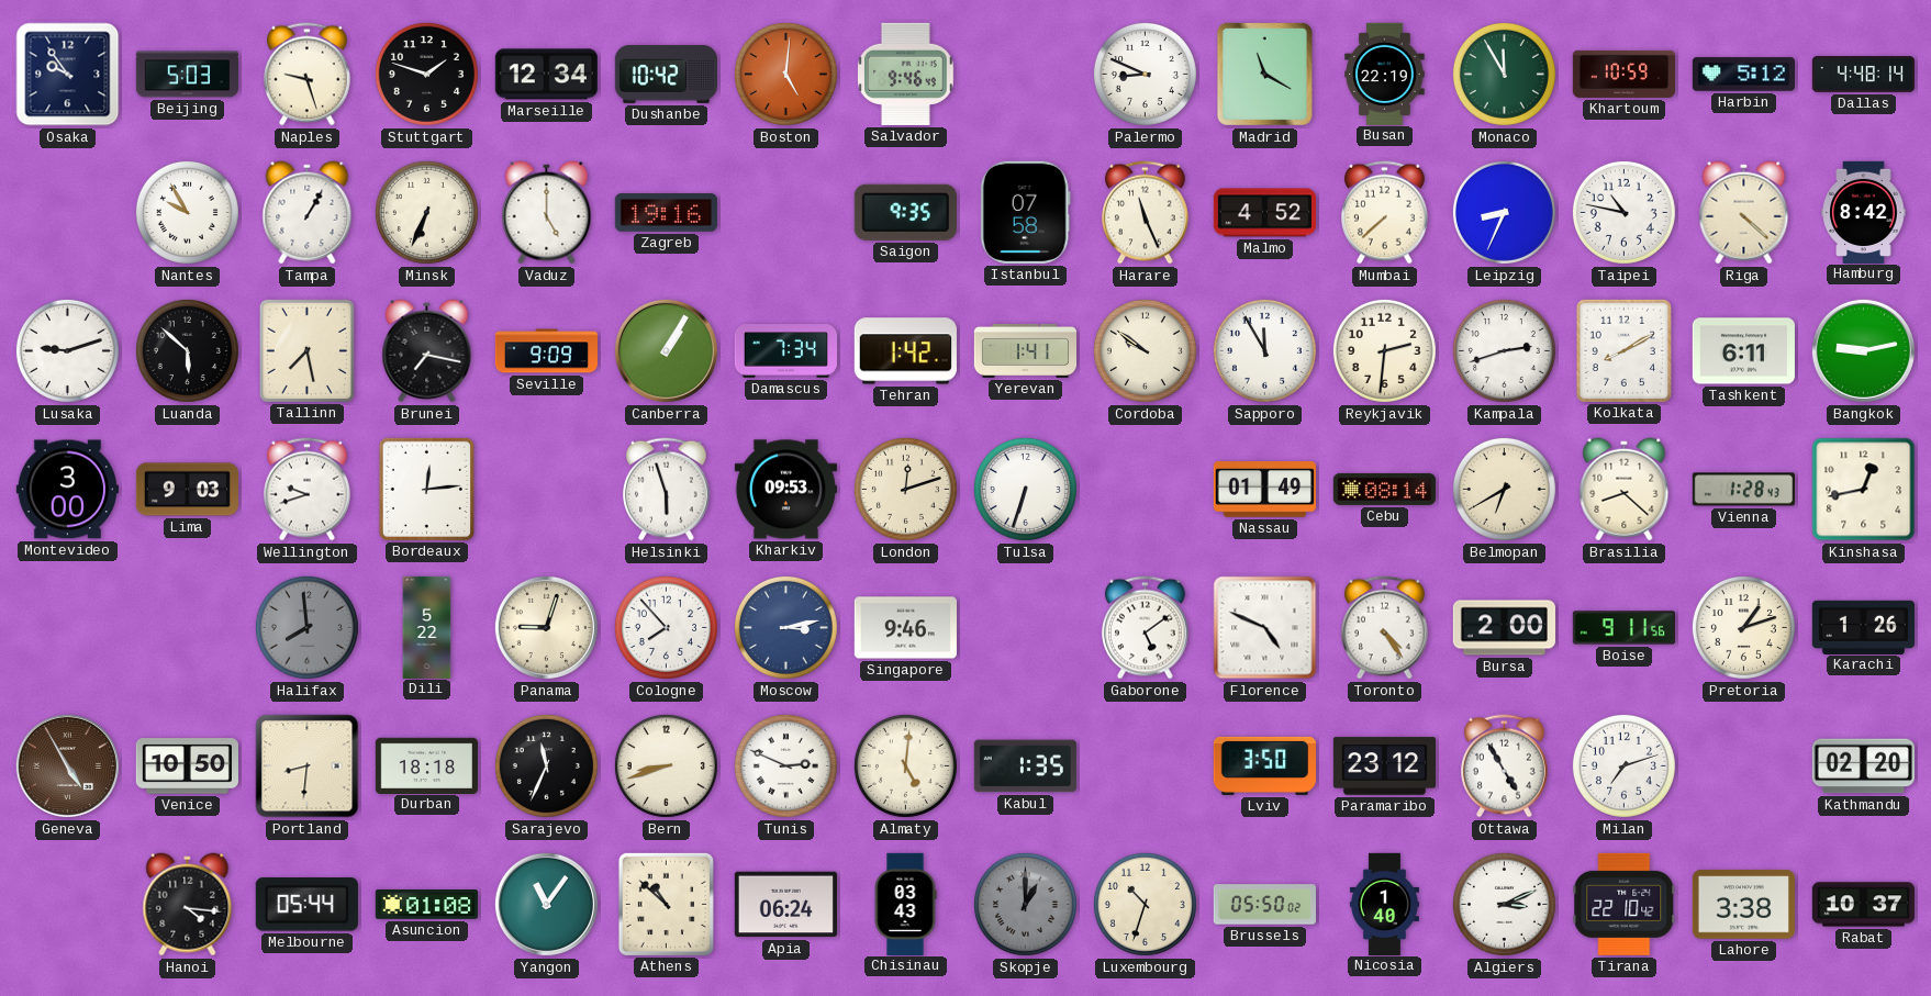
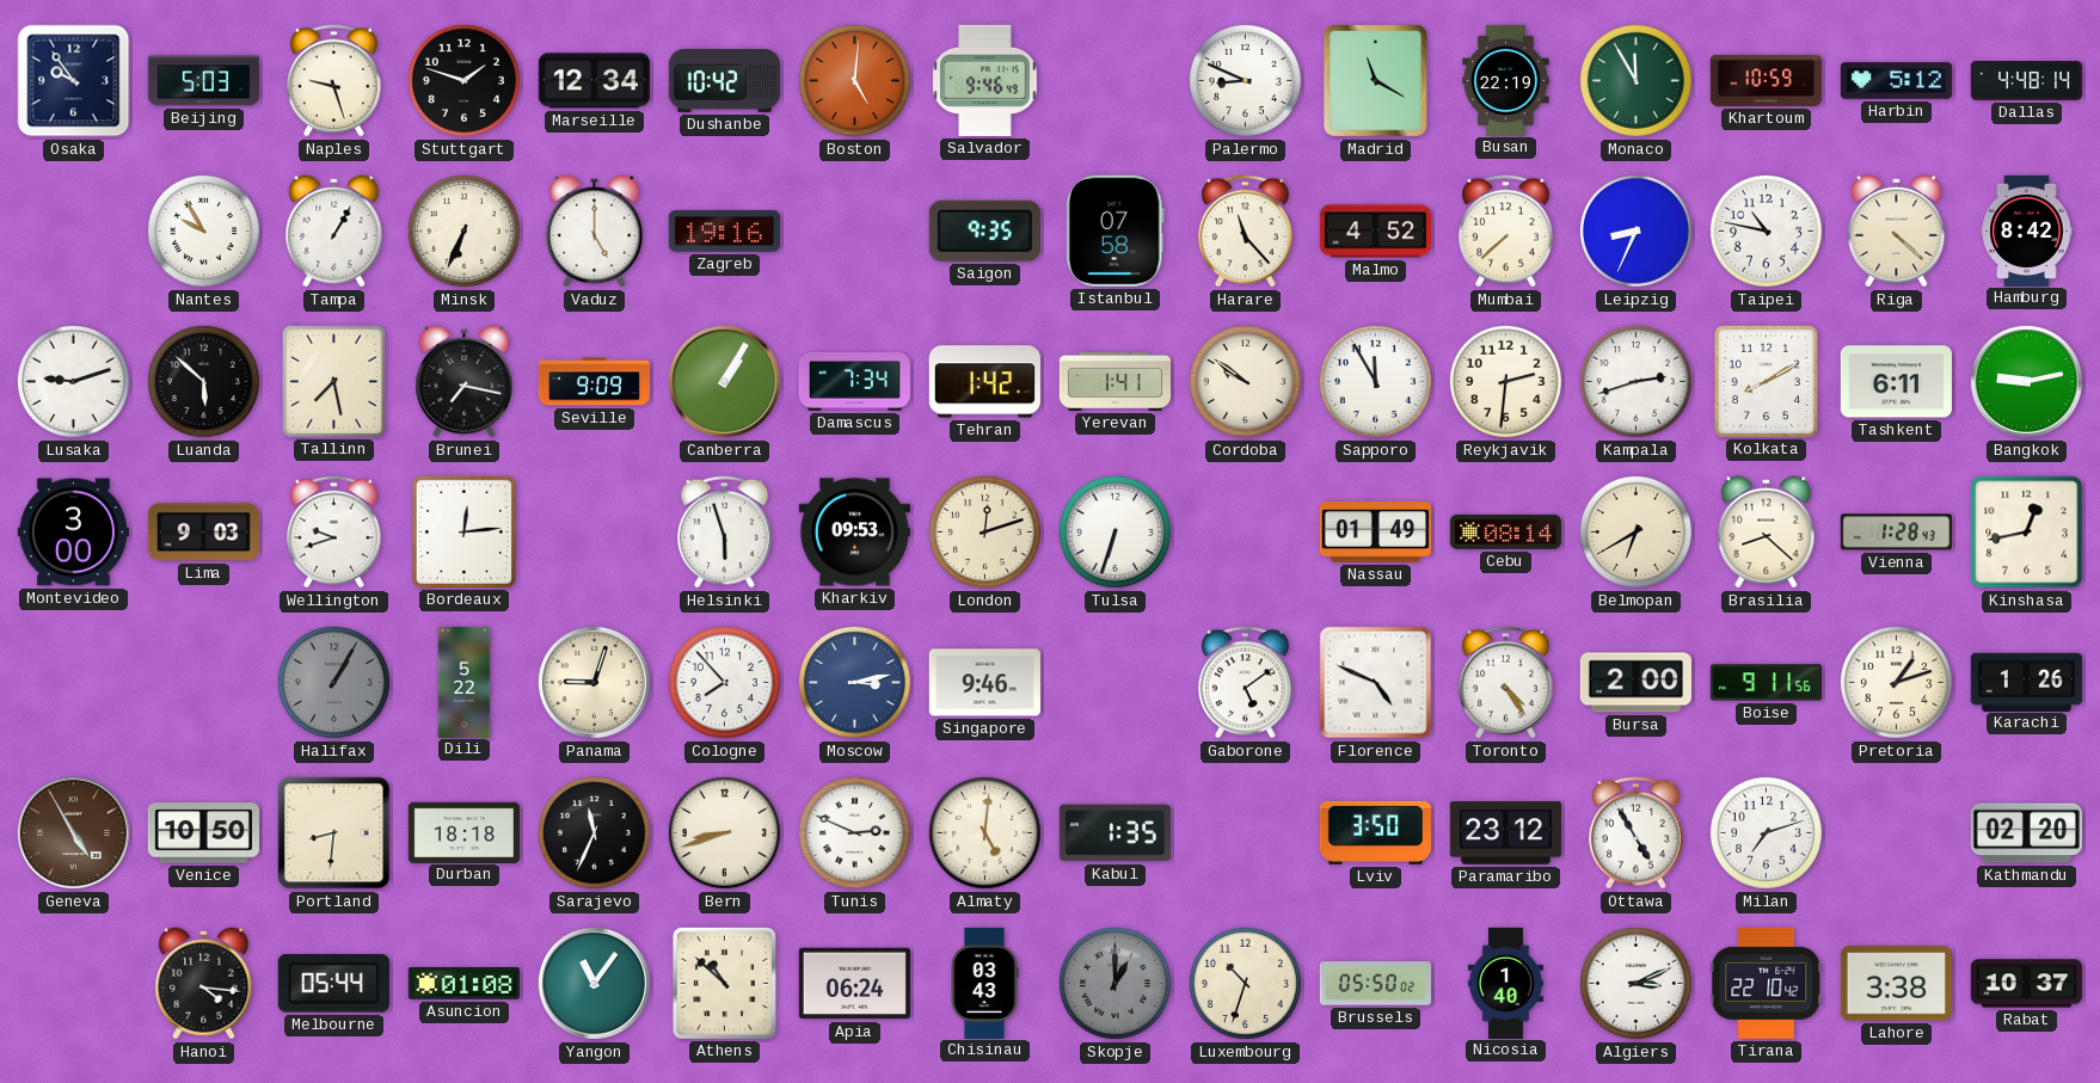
Harare: 11:26 -> 11:23
Halifax: 7:59 -> 1:05
